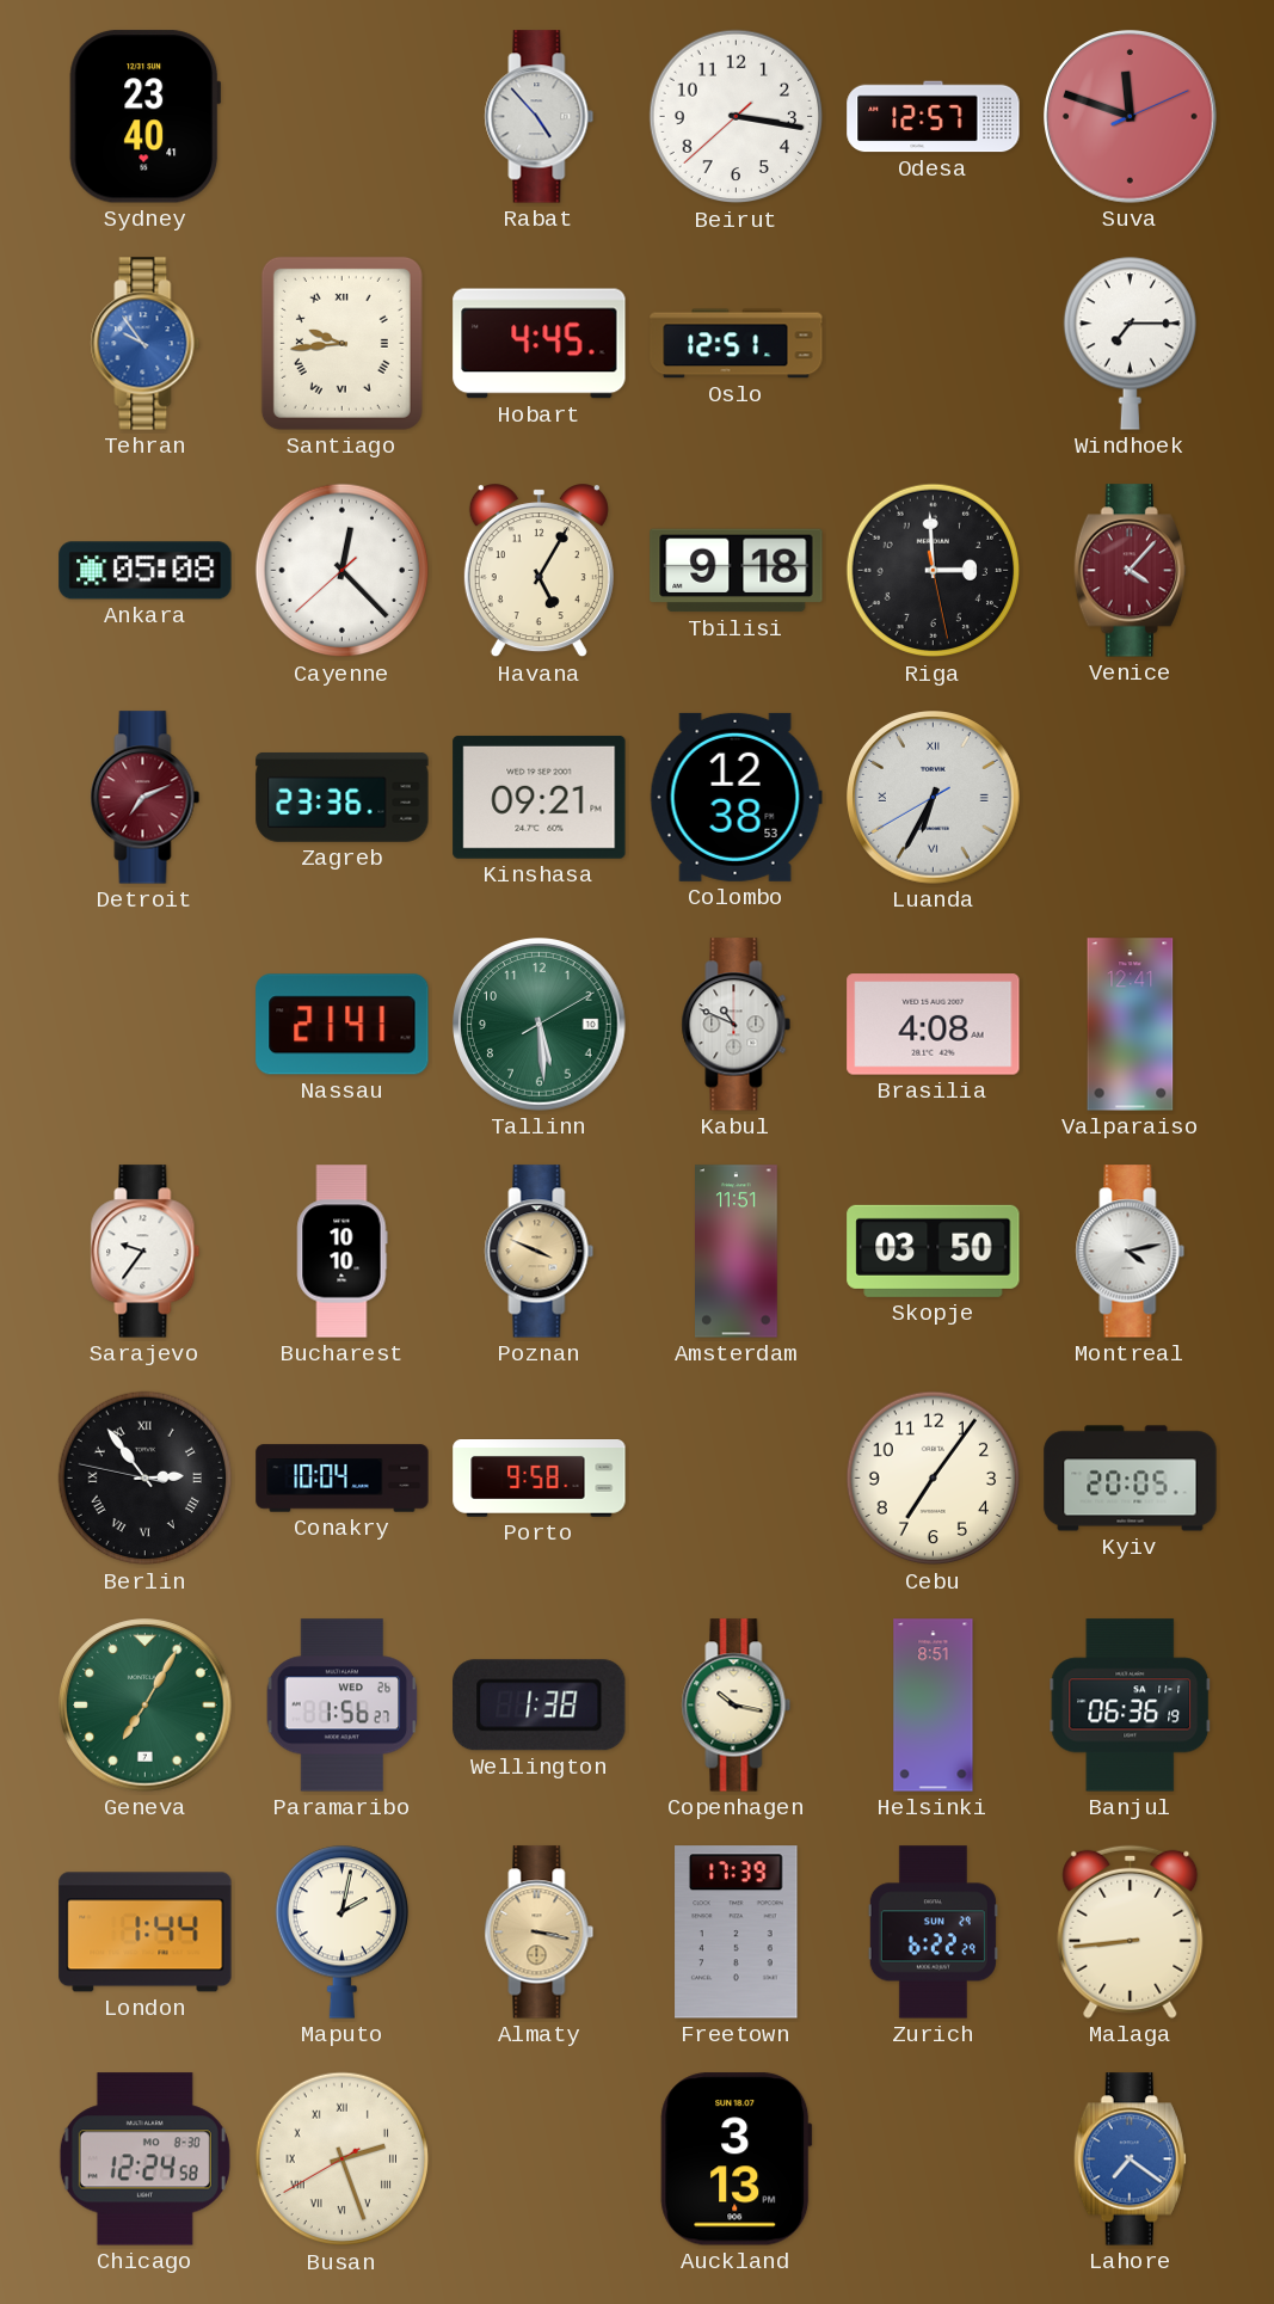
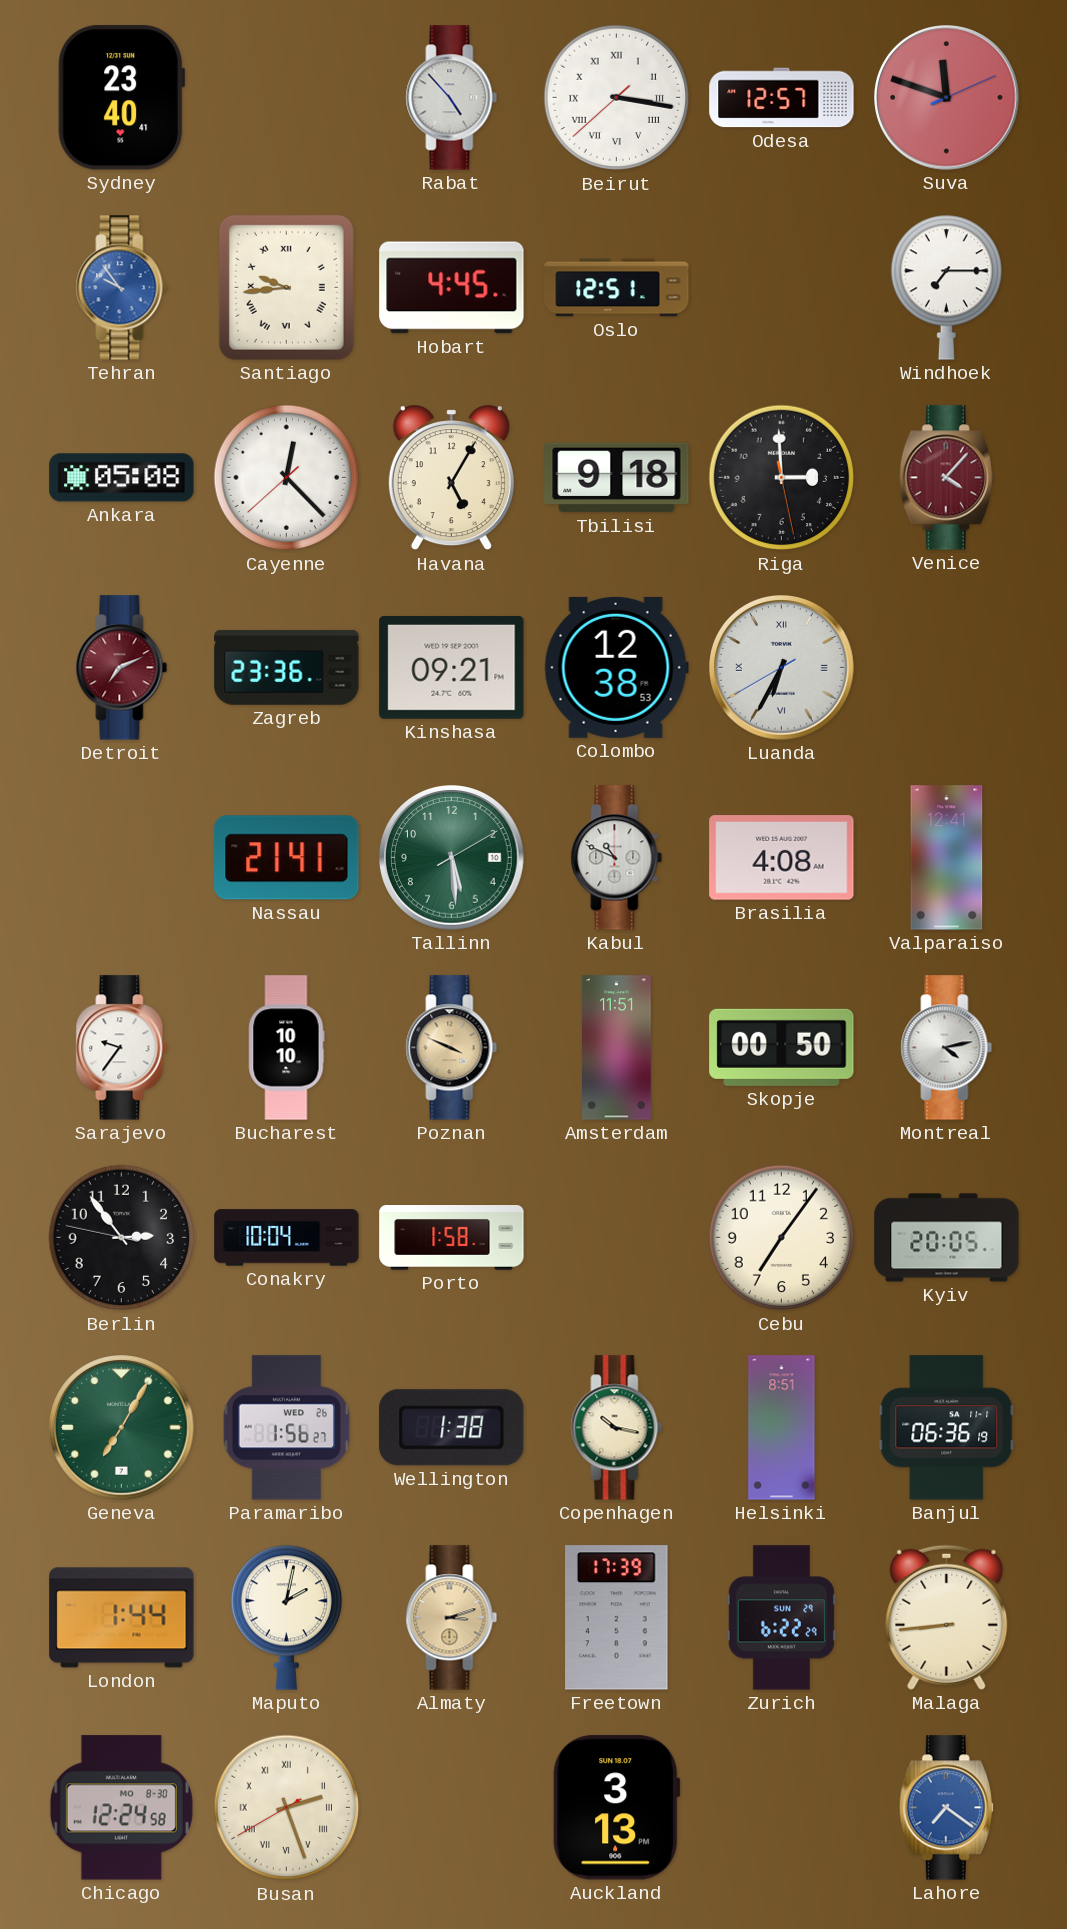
Beirut numerals: Arabic -> Roman
Skopje: 03:50 -> 00:50
Berlin numerals: Roman -> Arabic
Porto: 9:58 -> 1:58
Almaty: 3:17 -> 3:12
